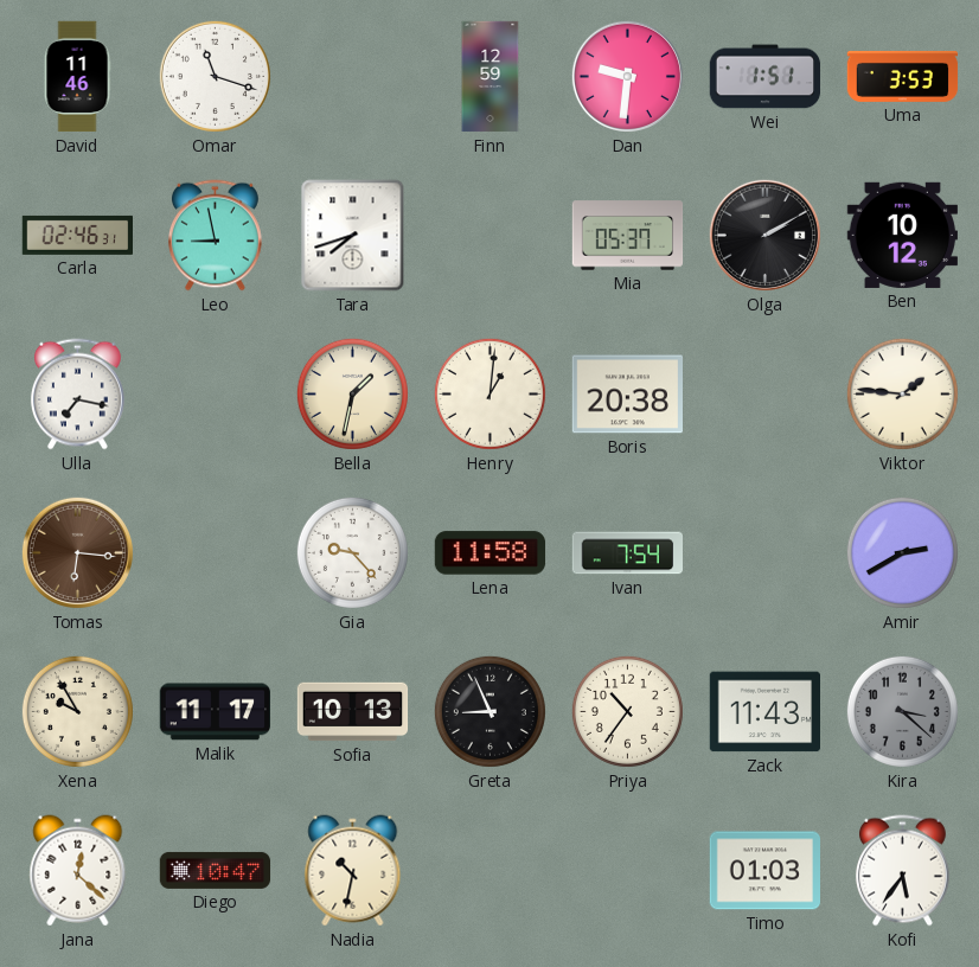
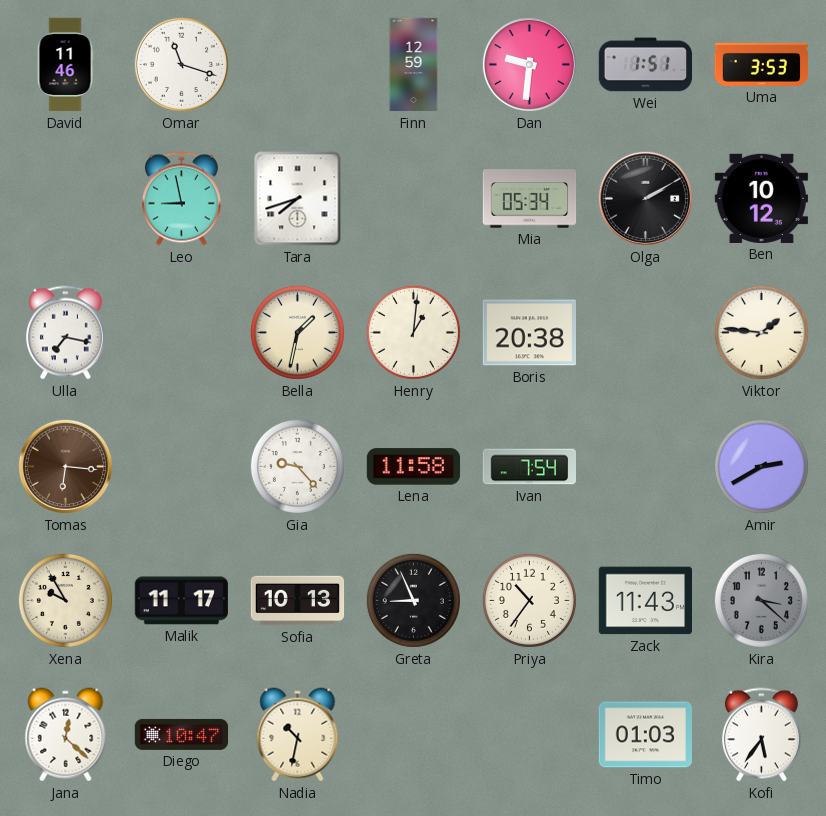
Carla: 02:46 -> none
Mia: 05:37 -> 05:34
